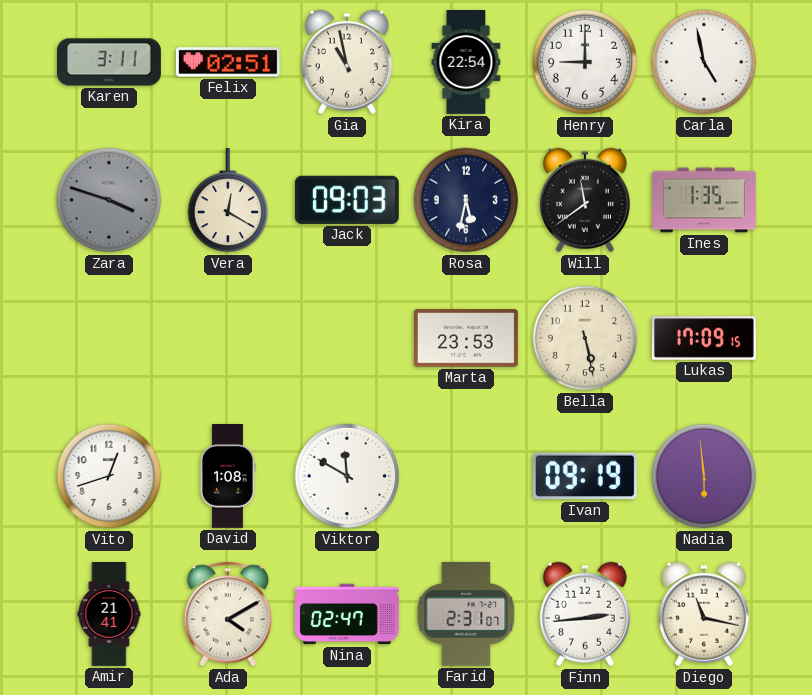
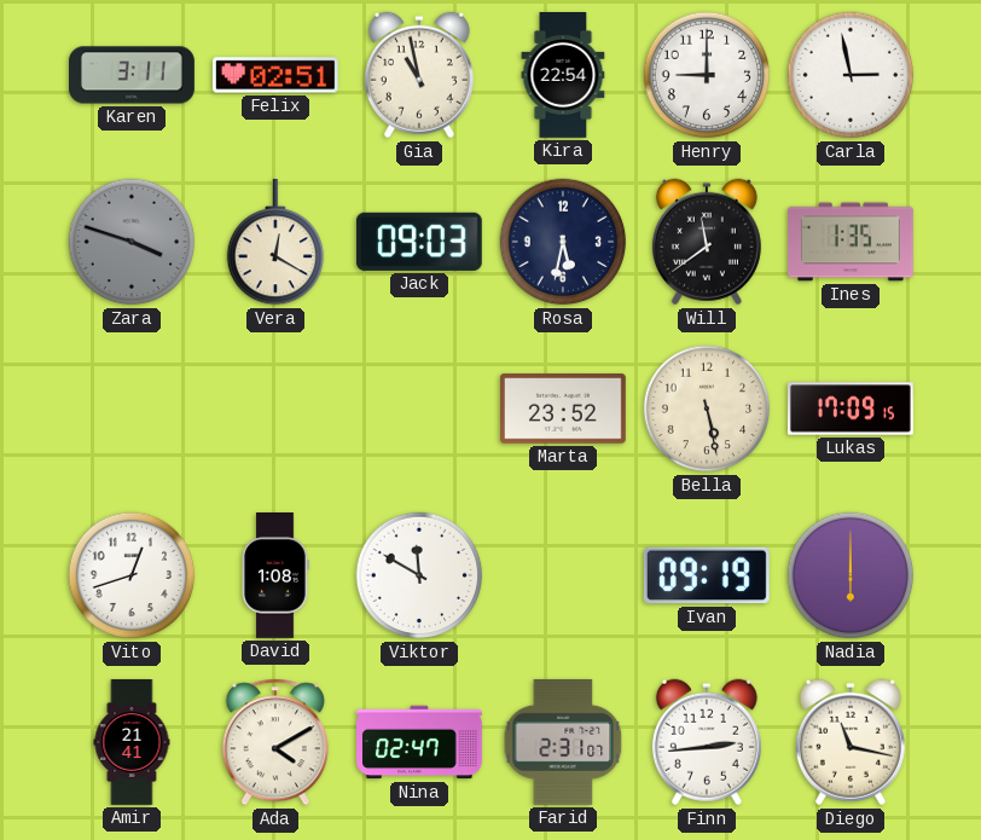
Carla: 4:58 -> 2:58
Marta: 23:53 -> 23:52
Nadia: 5:59 -> 6:00
